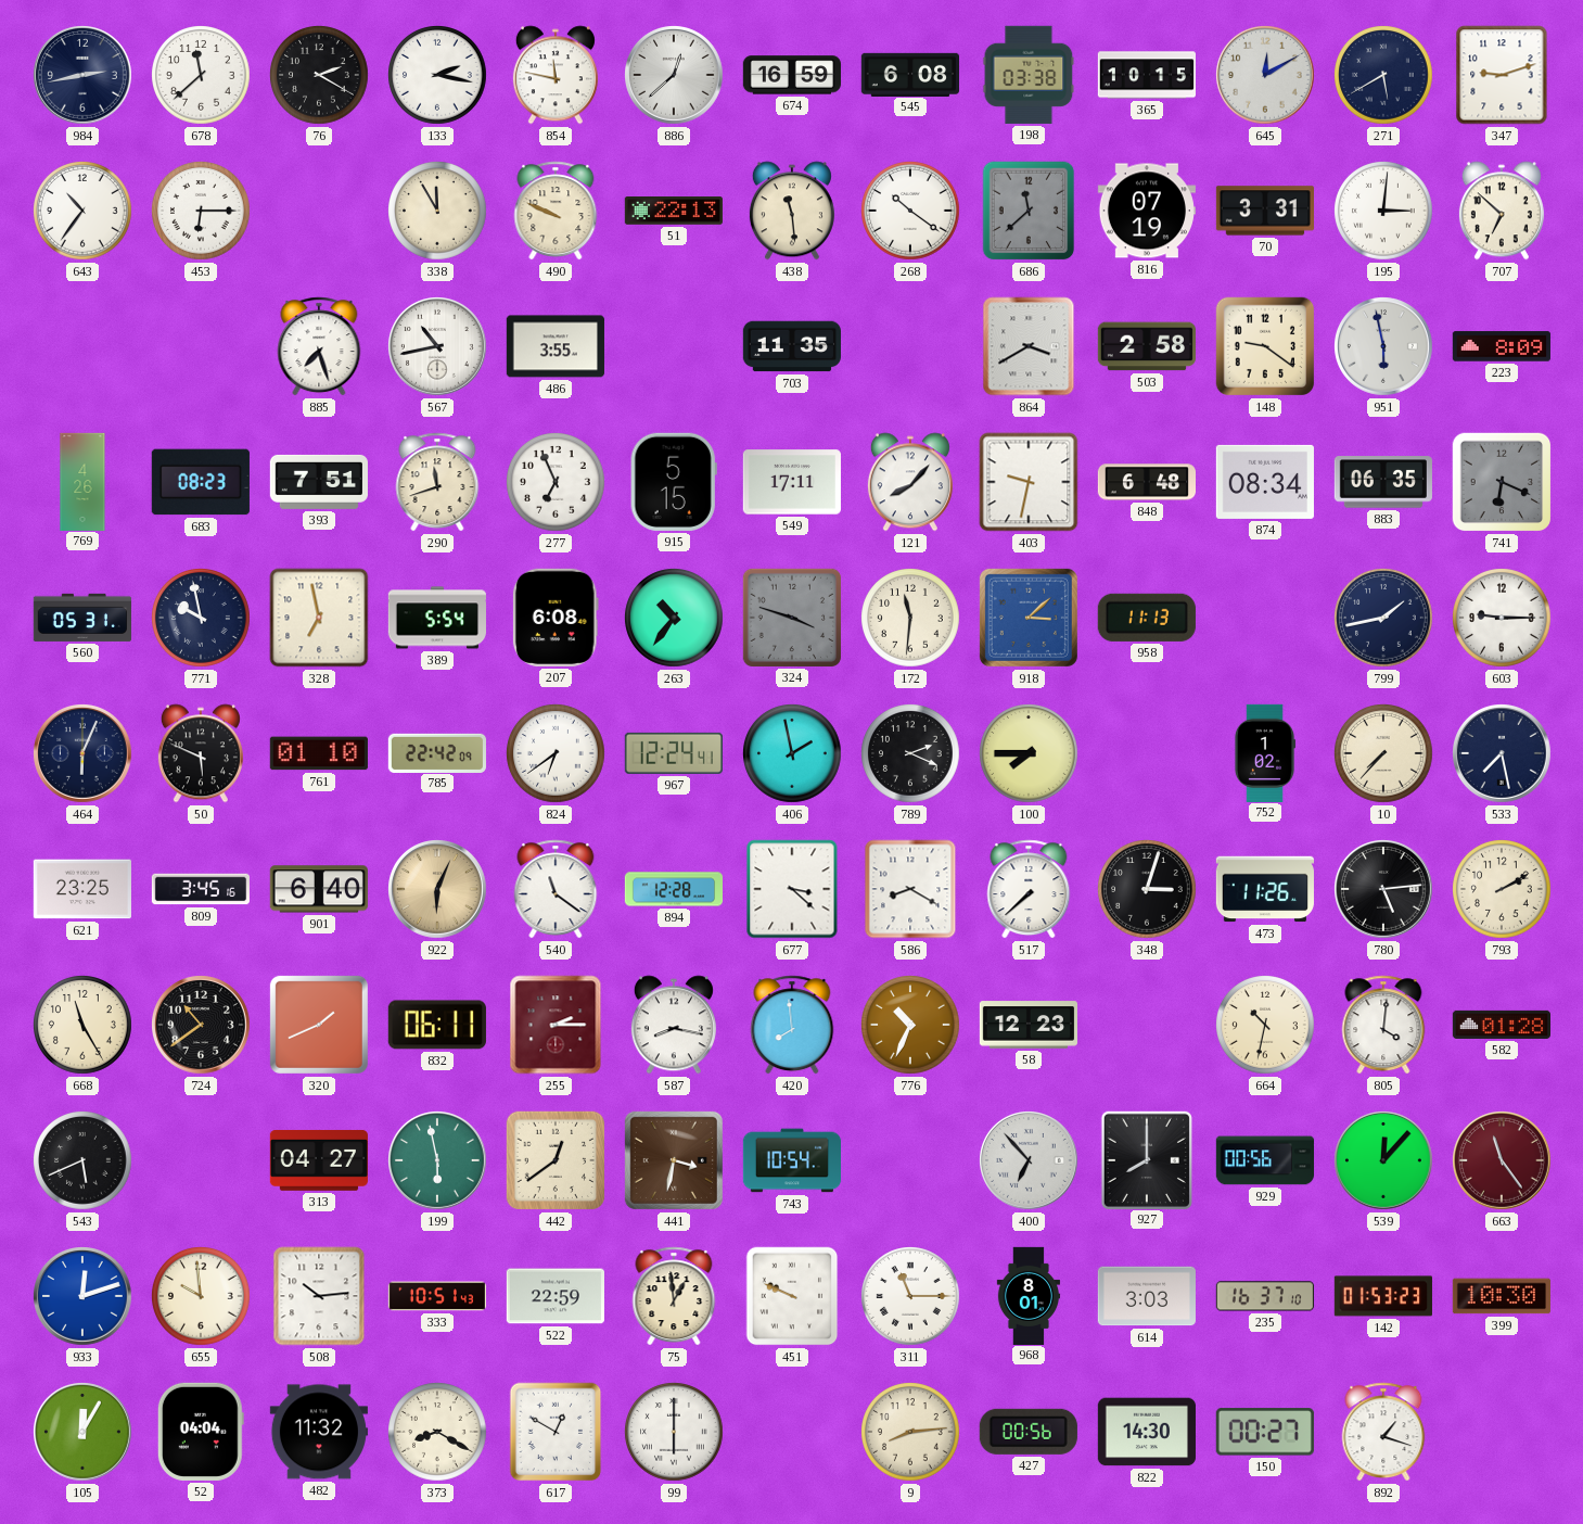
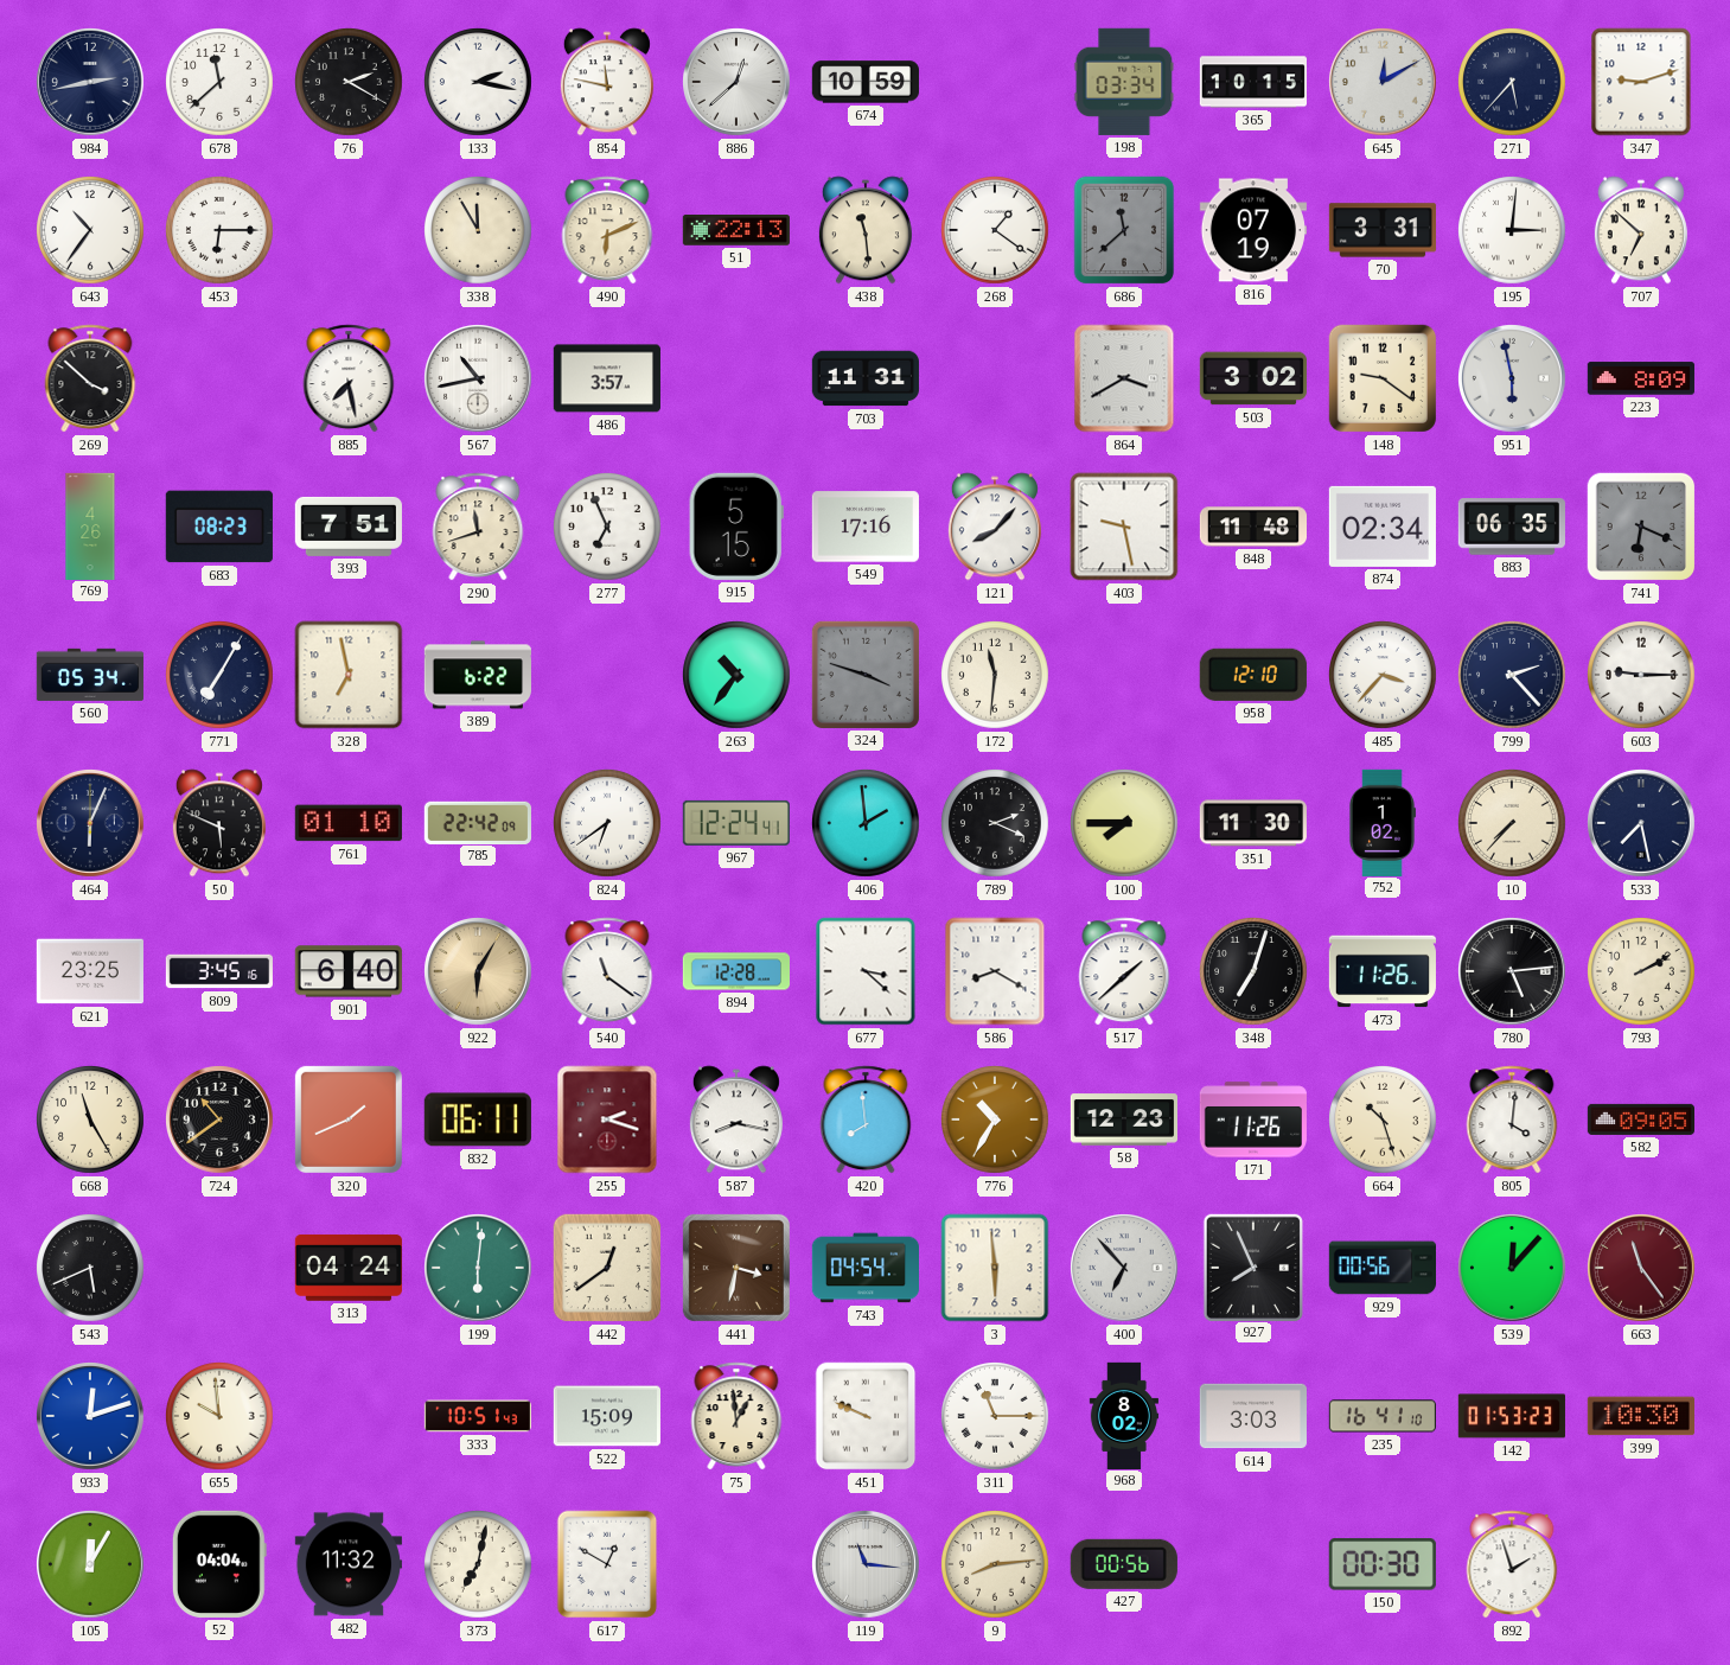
674: 16:59 -> 10:59
545: 6:08 -> none
198: 03:38 -> 03:34
271: 5:40 -> 5:37
490: 9:49 -> 6:11
268: 10:21 -> 1:21
269: none -> 3:52
885: 7:27 -> 7:28
486: 3:55 -> 3:57
703: 11:35 -> 11:31
503: 2:58 -> 3:02
549: 17:11 -> 17:16
403: 9:32 -> 9:28
848: 6:48 -> 11:48
874: 08:34 -> 02:34
560: 05:31 -> 05:34
771: 9:58 -> 7:05
389: 5:54 -> 6:22
207: 6:08 -> none
918: 3:08 -> none
958: 11:13 -> 12:10
485: none -> 3:37
799: 1:43 -> 2:23
406: 1:58 -> 1:59
351: none -> 11:30
922: 6:04 -> 6:05
517: 7:38 -> 1:38
348: 3:03 -> 7:03
255: 2:15 -> 2:18
776: 10:34 -> 10:35
171: none -> 11:26
664: 10:32 -> 10:27
582: 01:28 -> 09:05
313: 04:27 -> 04:24
199: 5:58 -> 6:01
743: 10:54 -> 04:54
3: none -> 5:59
927: 8:00 -> 7:56
508: 10:14 -> none
522: 22:59 -> 15:09
968: 8:01 -> 8:02
235: 16:37 -> 16:41
373: 8:20 -> 7:02
99: 6:00 -> none
119: none -> 11:16
822: 14:30 -> none
150: 00:27 -> 00:30
892: 1:18 -> 1:57
